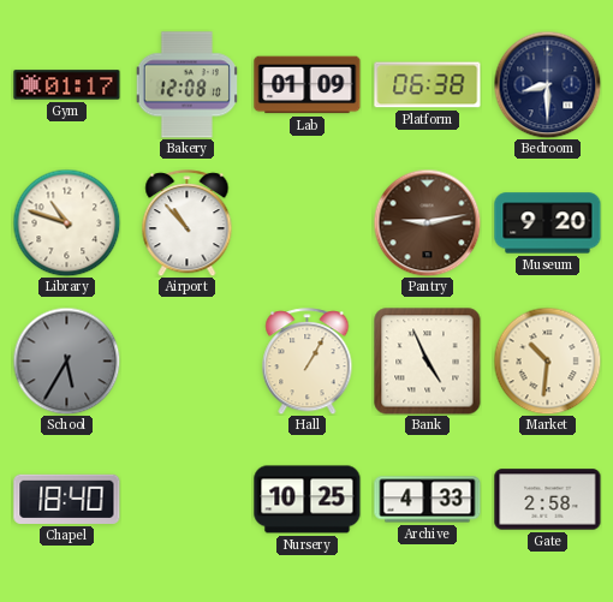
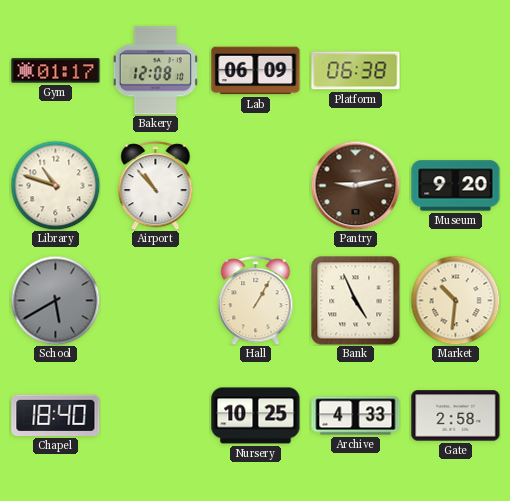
Lab: 01:09 -> 06:09
Bedroom: 8:30 -> none
School: 5:35 -> 5:40
